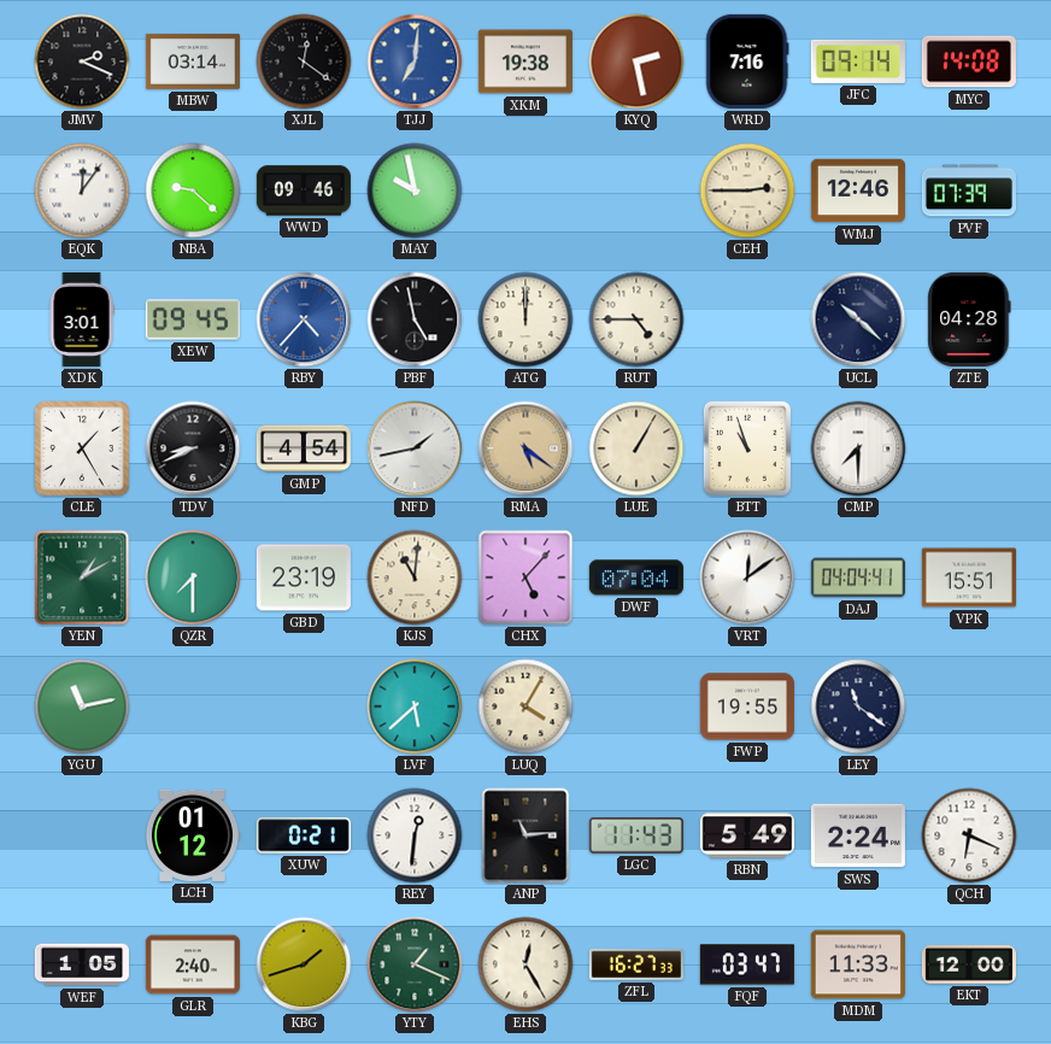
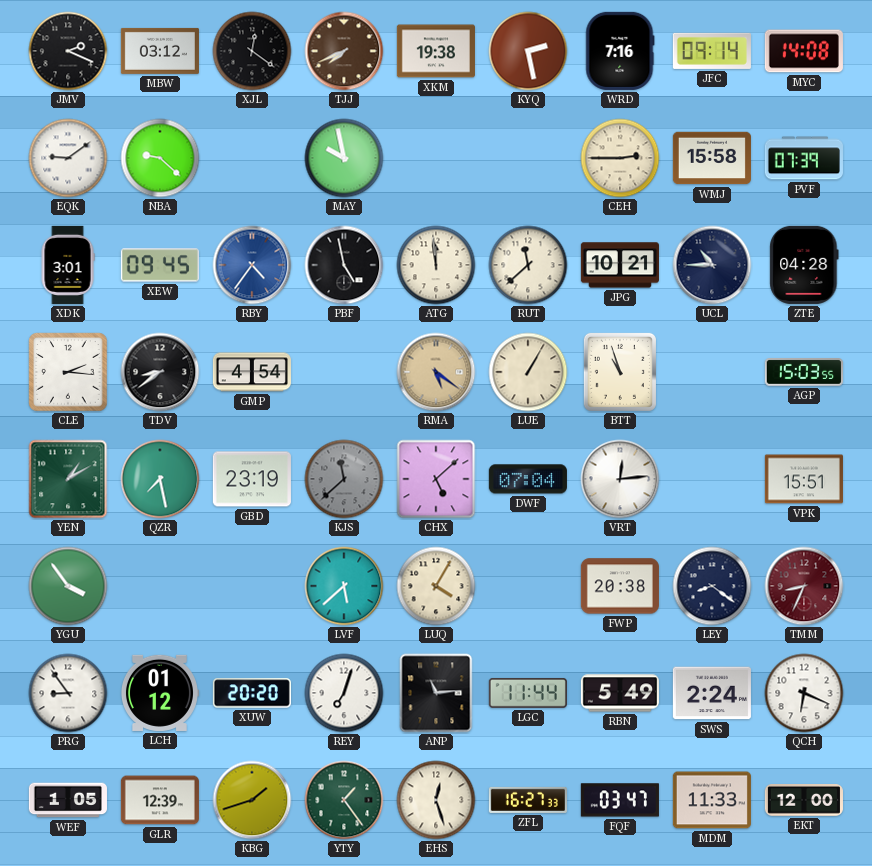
MBW: 03:14 -> 03:12
TJJ: 7:01 -> 7:41
TJJ dial: blue -> brown
EQK: 12:06 -> 9:09
WWD: 09:46 -> none
WMJ: 12:46 -> 15:58
RBY: 4:37 -> 4:36
ATG: 12:00 -> 11:59
RUT: 4:45 -> 11:38
JPG: none -> 10:21
UCL: 10:22 -> 10:45
CLE: 1:25 -> 2:16
TDV: 8:41 -> 8:39
NFD: 1:43 -> none
CMP: 7:30 -> none
AGP: none -> 15:03
QZR: 7:30 -> 7:28
KJS: 11:01 -> 11:38
KJS dial: cream -> grey
CHX: 5:07 -> 5:08
VRT: 12:09 -> 12:14
DAJ: 04:04 -> none
YGU: 11:13 -> 3:54
FWP: 19:55 -> 20:38
LEY: 11:21 -> 8:21
TMM: none -> 8:34
PRG: none -> 8:54
XUW: 0:21 -> 20:20
REY: 12:31 -> 7:03
LGC: 11:43 -> 11:44
GLR: 2:40 -> 12:39
YTY: 1:19 -> 1:24
EHS: 12:25 -> 12:27
